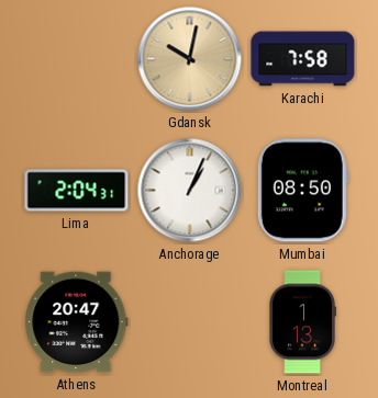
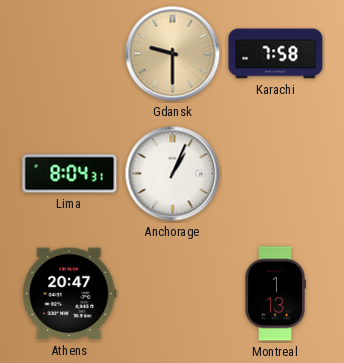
Gdansk: 10:02 -> 9:30
Lima: 2:04 -> 8:04
Mumbai: 08:50 -> none
